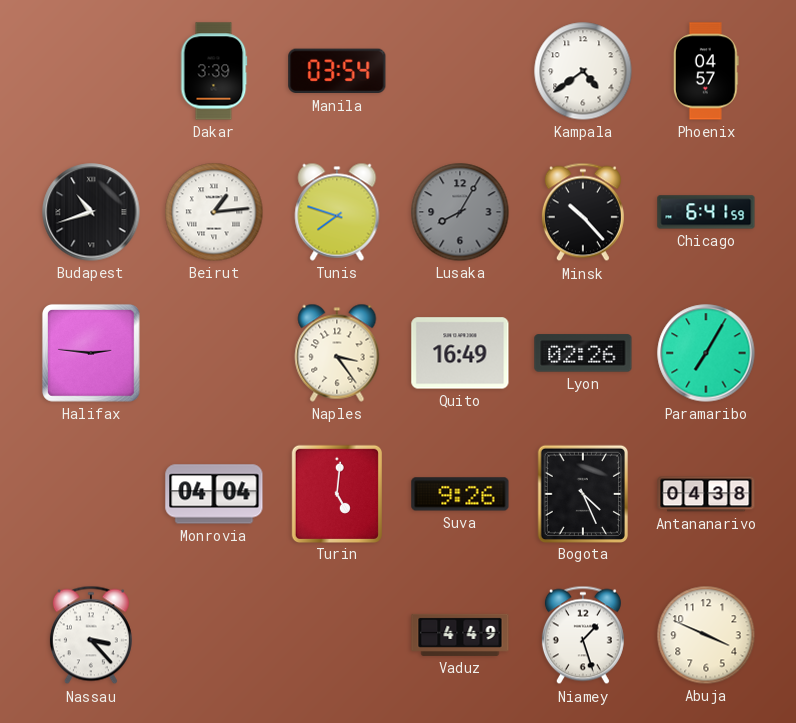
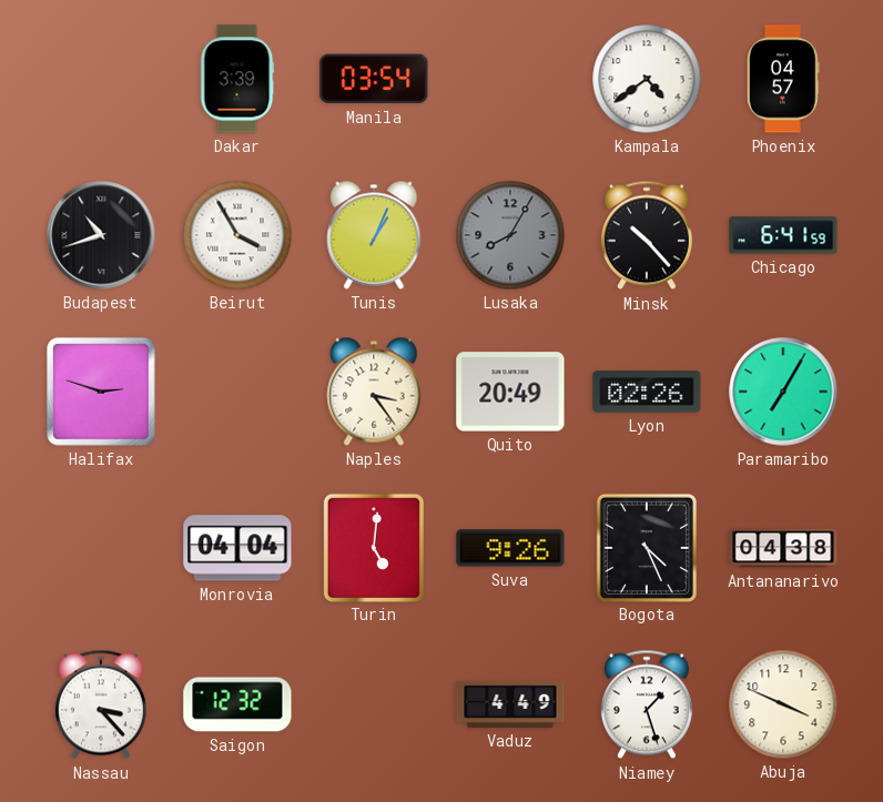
Beirut: 1:14 -> 3:55
Tunis: 7:48 -> 1:04
Halifax: 2:46 -> 2:48
Quito: 16:49 -> 20:49
Saigon: none -> 12:32
